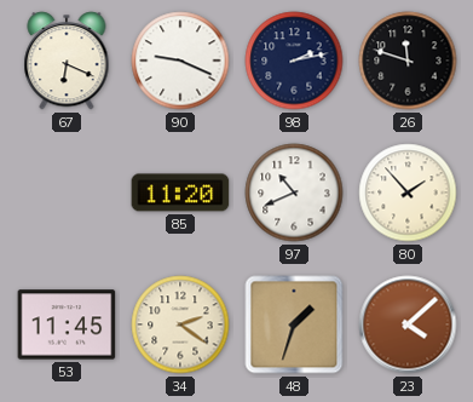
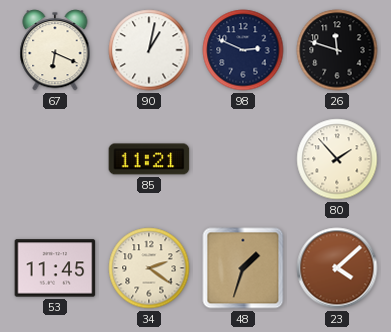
90: 9:19 -> 1:02
98: 2:13 -> 2:49
85: 11:20 -> 11:21
97: 10:41 -> none
